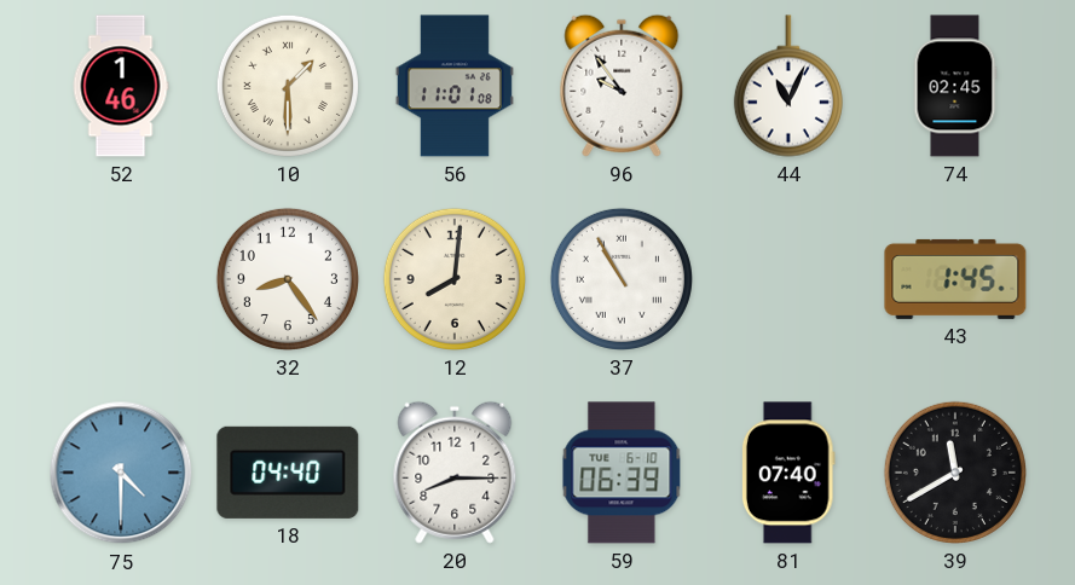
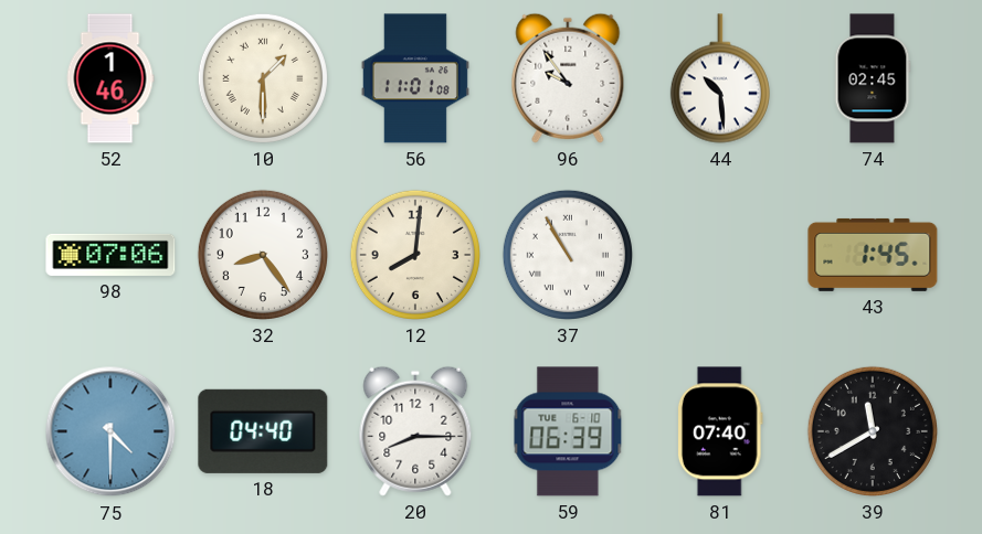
44: 11:04 -> 10:29
98: none -> 07:06
